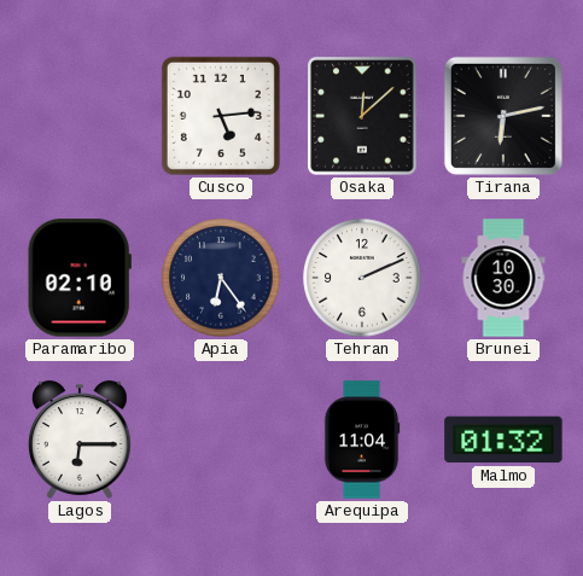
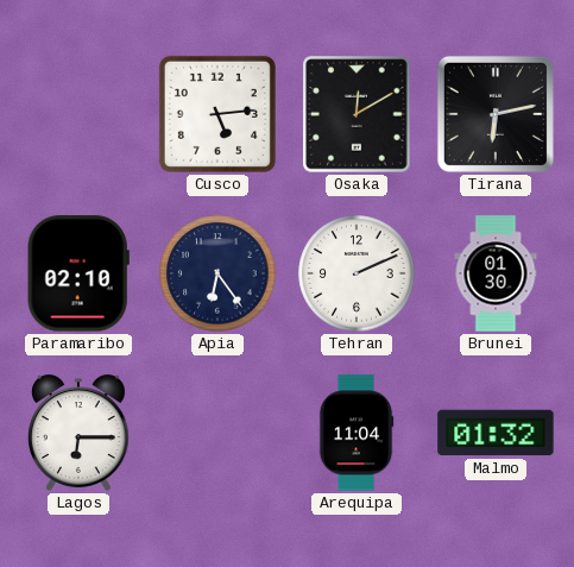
Osaka: 12:08 -> 12:10
Brunei: 10:30 -> 01:30
